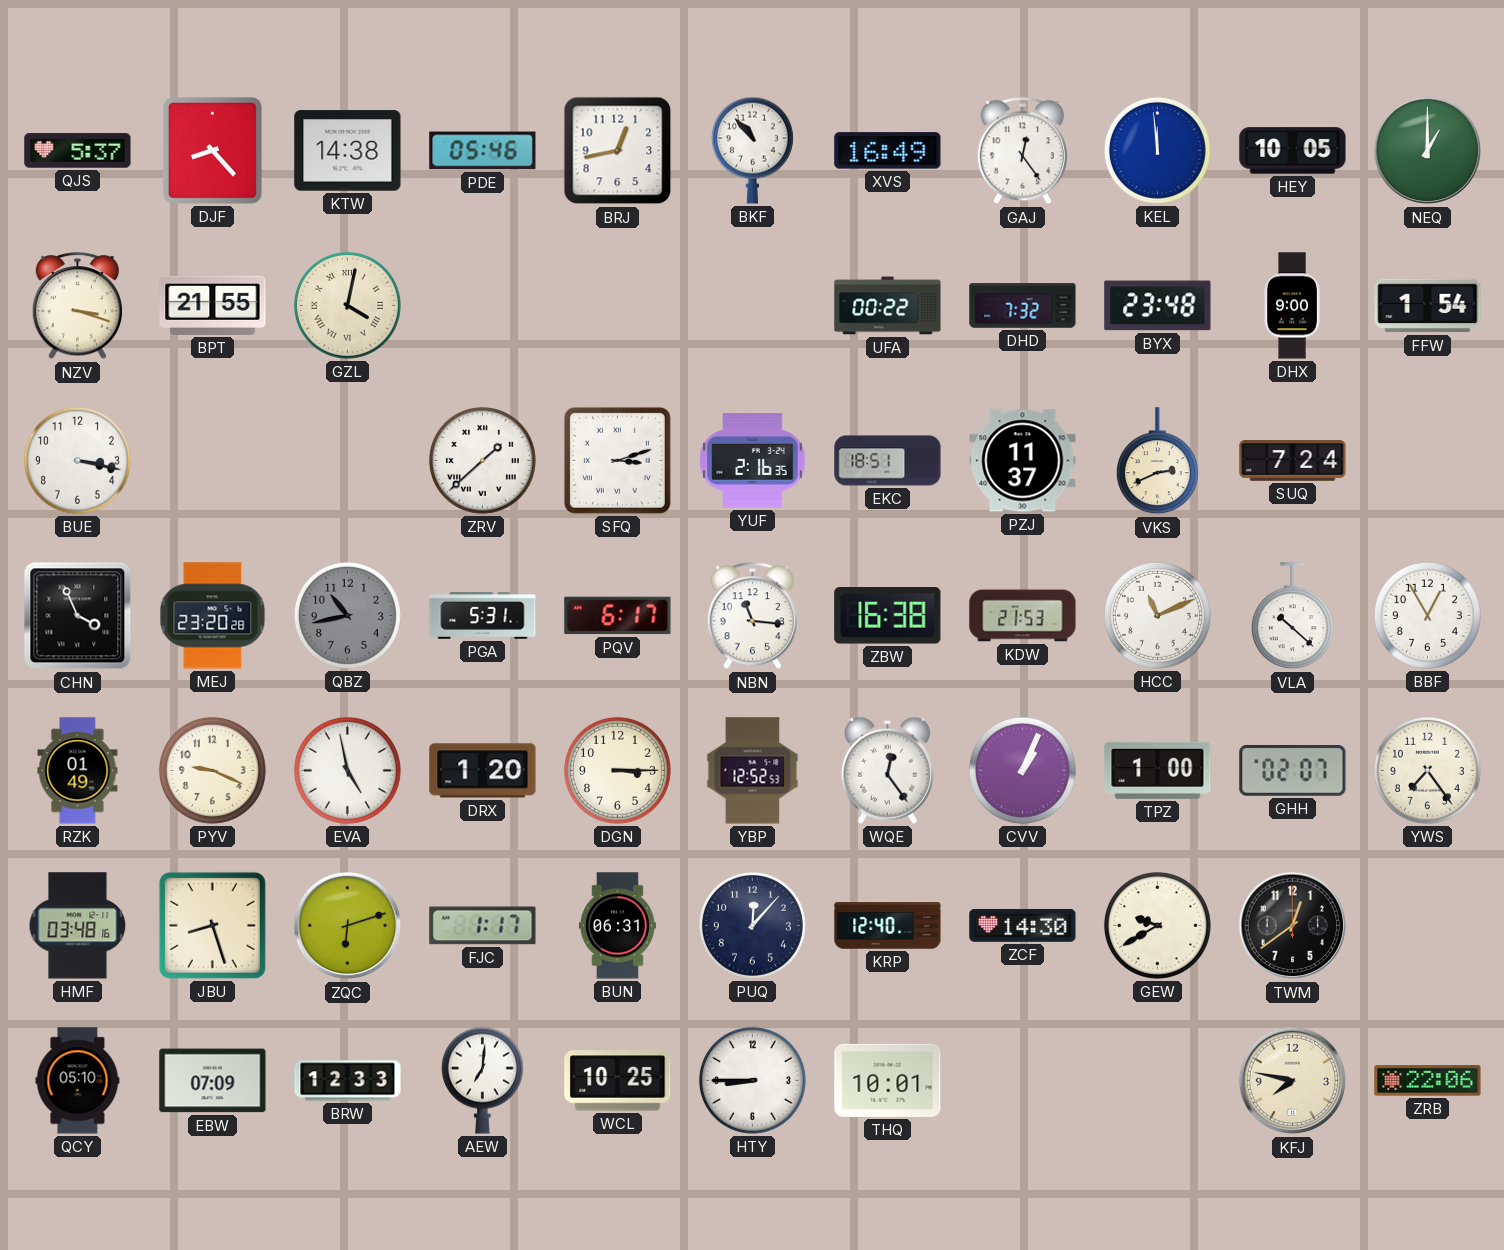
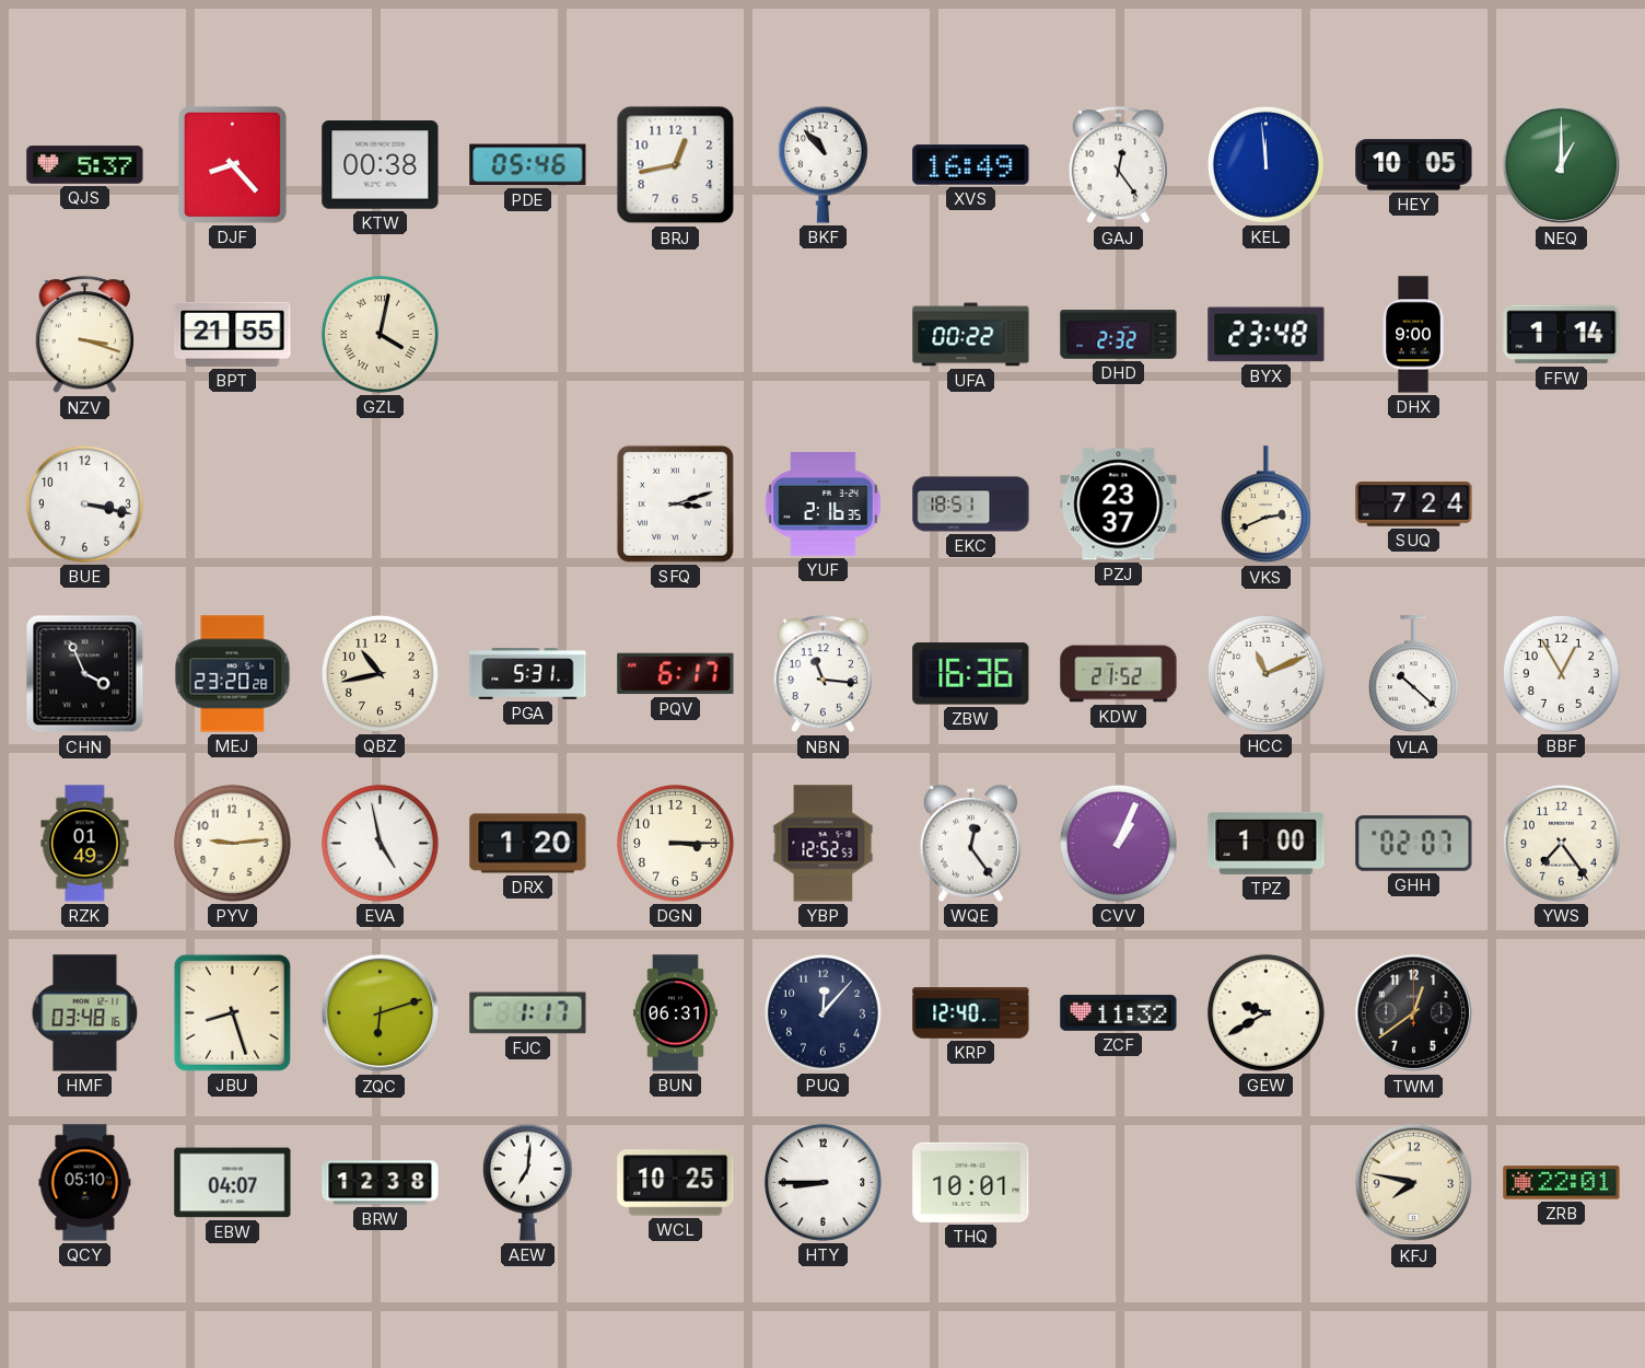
KTW: 14:38 -> 00:38
DHD: 7:32 -> 2:32
FFW: 1:54 -> 1:14
ZRV: 1:38 -> none
PZJ: 11:37 -> 23:37
QBZ dial: grey -> cream
ZBW: 16:38 -> 16:36
KDW: 21:53 -> 21:52
PYV: 9:19 -> 9:14
ZCF: 14:30 -> 11:32
EBW: 07:09 -> 04:07
BRW: 12:33 -> 12:38
ZRB: 22:06 -> 22:01
